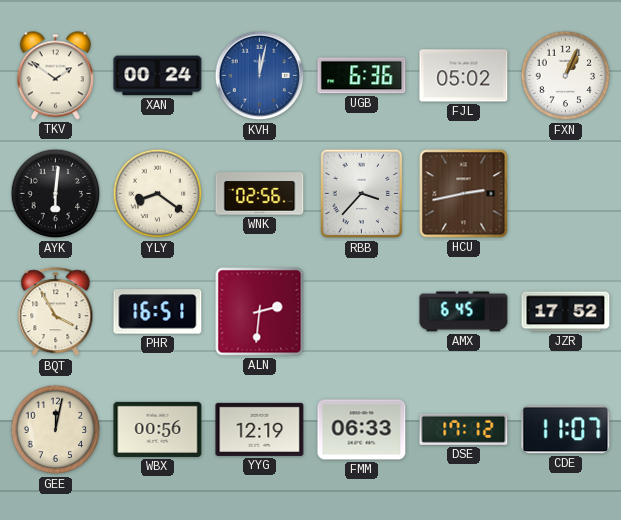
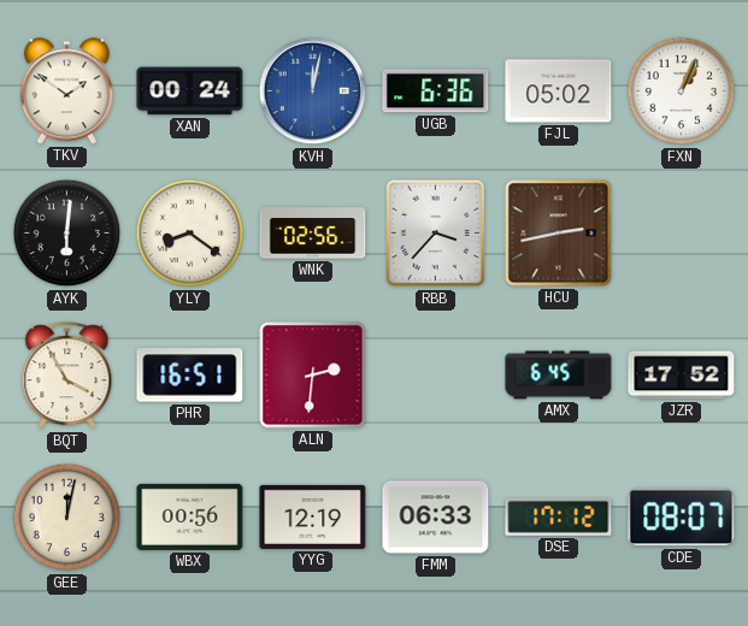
CDE: 11:07 -> 08:07
